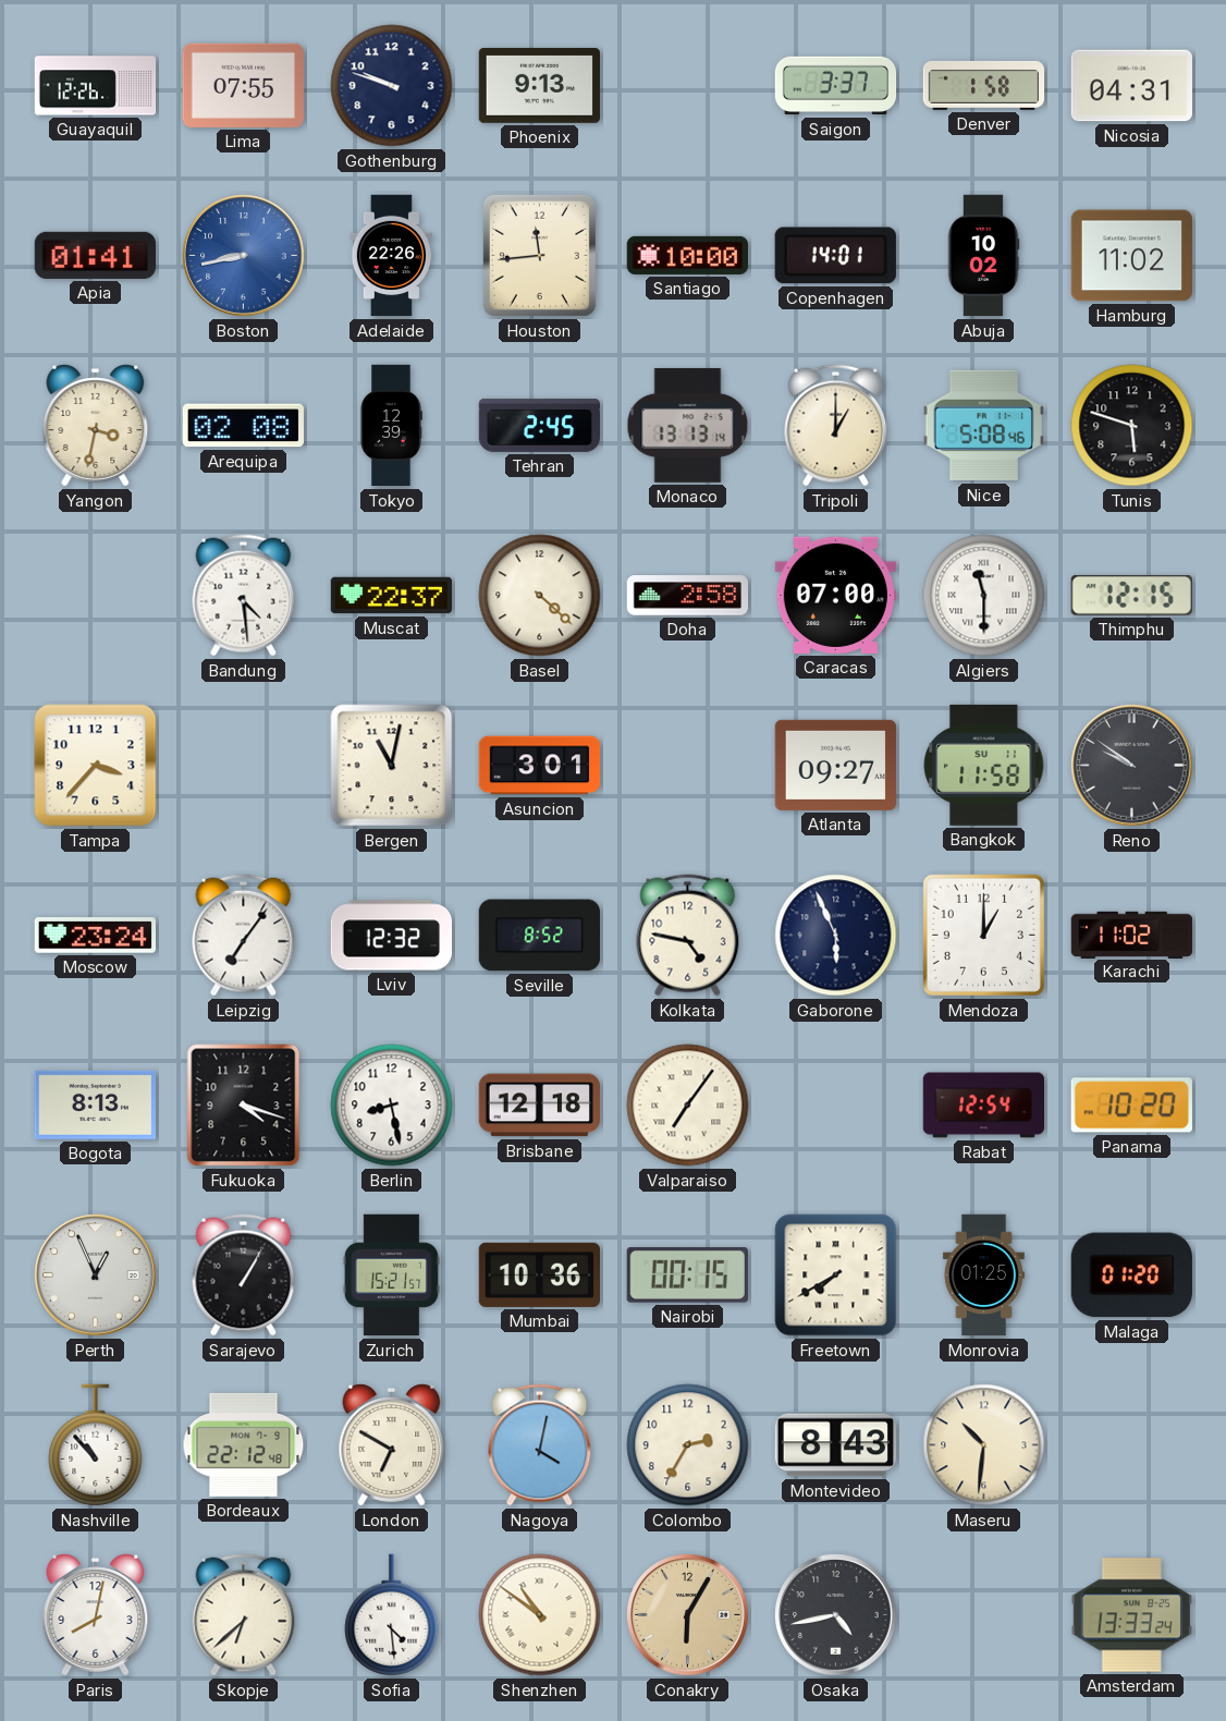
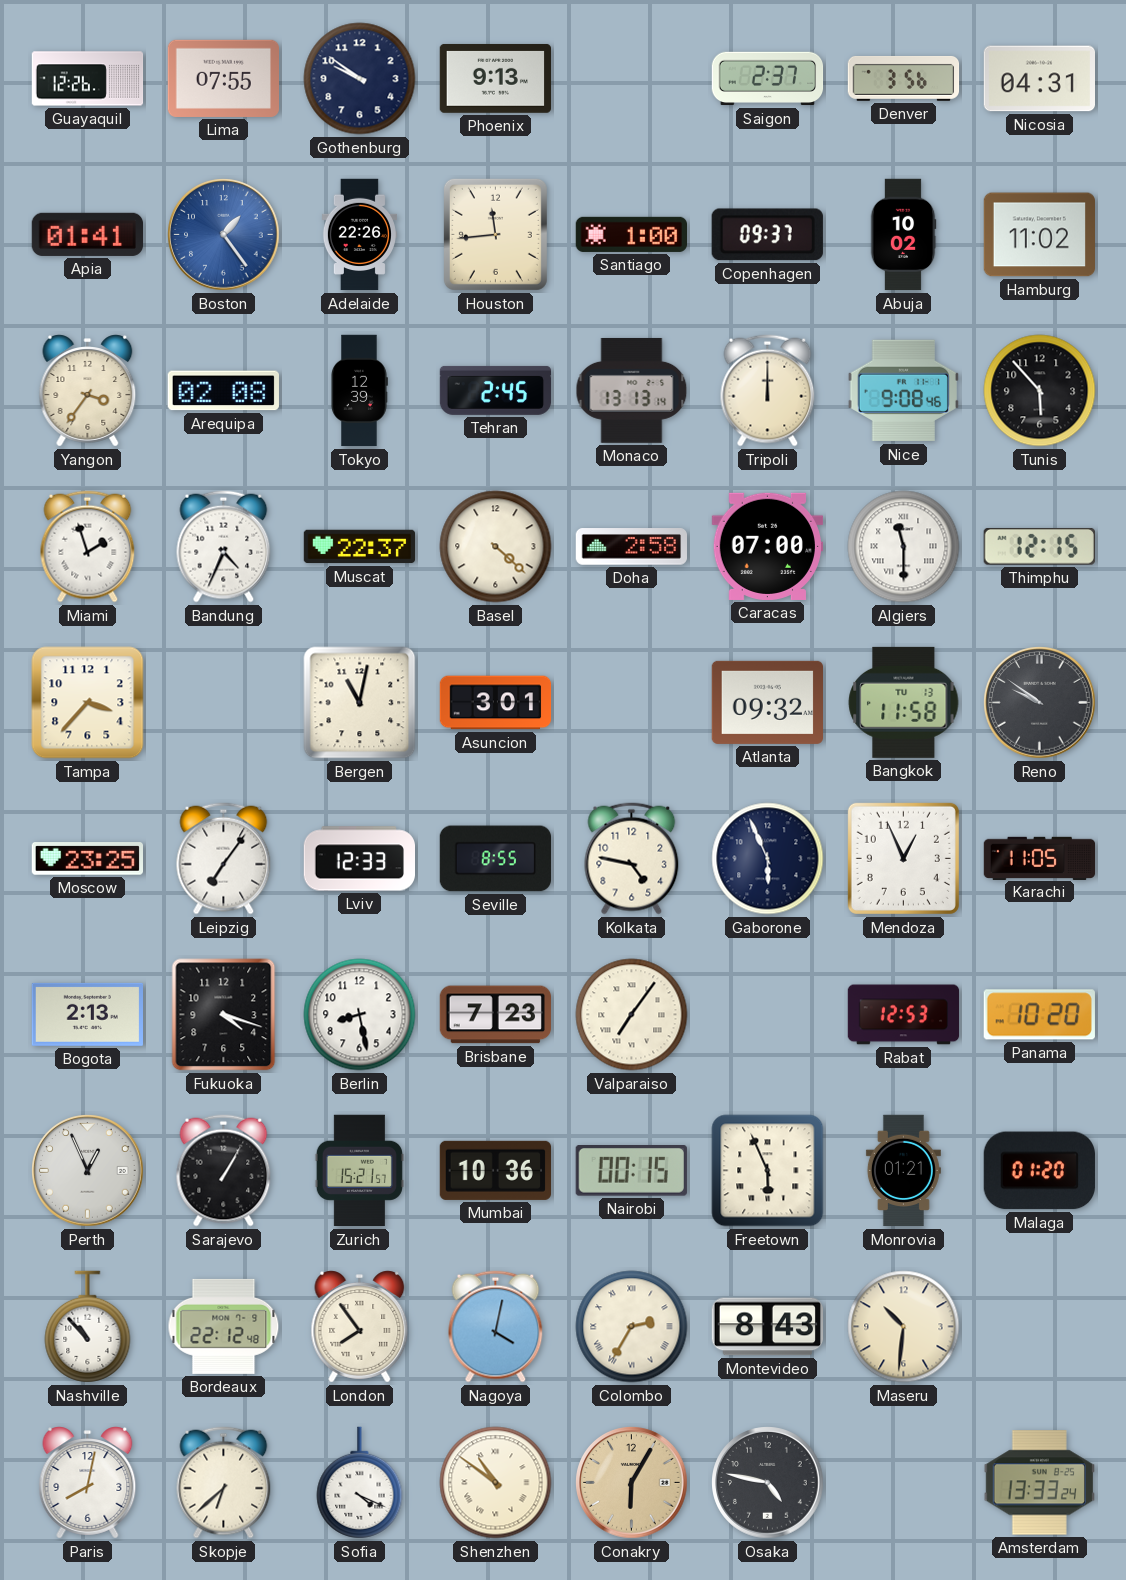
Gothenburg: 9:48 -> 9:51
Saigon: 3:37 -> 2:37
Denver: 1:58 -> 3:56
Boston: 8:43 -> 1:24
Santiago: 10:00 -> 1:00
Copenhagen: 14:01 -> 09:37
Yangon: 3:32 -> 3:36
Tripoli: 1:00 -> 12:00
Nice: 5:08 -> 9:08
Tunis: 5:48 -> 5:53
Miami: none -> 1:57
Bandung: 4:29 -> 4:34
Atlanta: 09:27 -> 09:32
Bangkok date: SU 11 -> TU 13
Moscow: 23:24 -> 23:25
Lviv: 12:32 -> 12:33
Seville: 8:52 -> 8:55
Mendoza: 1:00 -> 12:56
Karachi: 11:02 -> 11:05
Bogota: 8:13 -> 2:13
Brisbane: 12:18 -> 7:23
Rabat: 12:54 -> 12:53
Freetown: 7:40 -> 5:56
Monrovia: 01:25 -> 01:21
London: 6:50 -> 7:54
Colombo numerals: Arabic -> Roman
Sofia: 4:29 -> 4:19
Osaka: 4:43 -> 4:47
